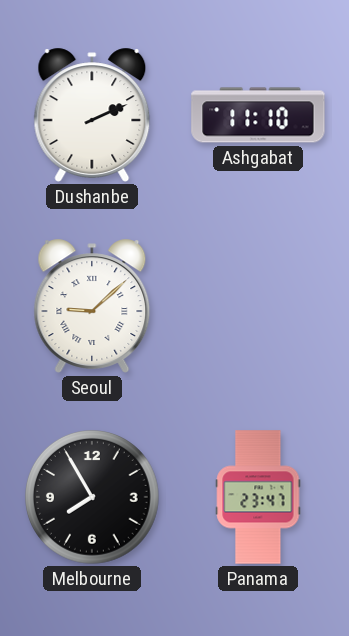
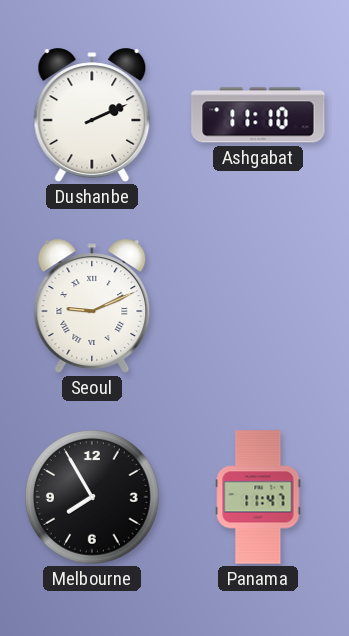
Seoul: 9:08 -> 9:11
Panama: 23:47 -> 11:47
